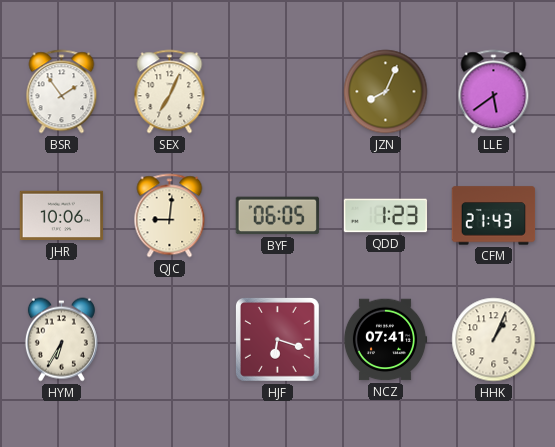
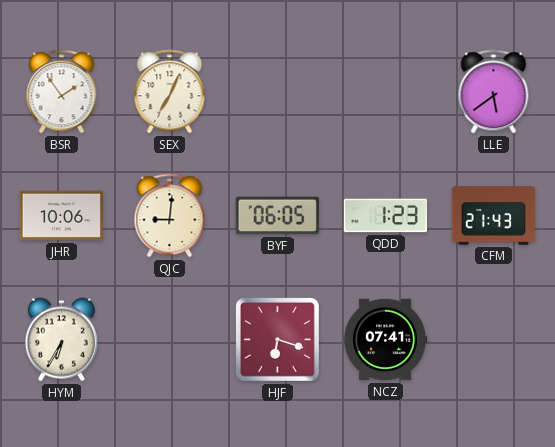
JZN: 8:04 -> none
HHK: 1:04 -> none
